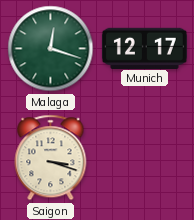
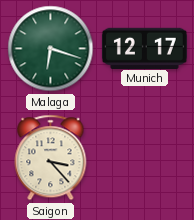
Malaga: 12:18 -> 6:18
Saigon: 3:18 -> 3:23
